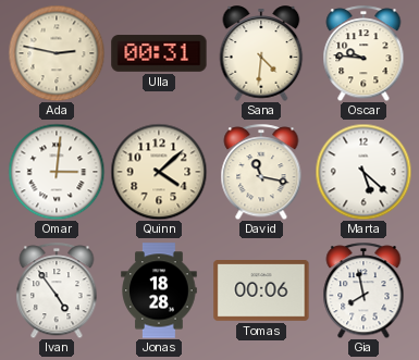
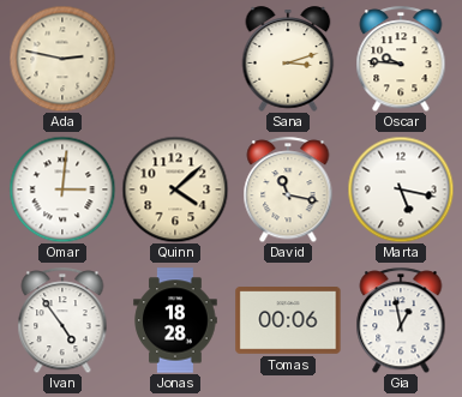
Ulla: 00:31 -> none
Sana: 4:31 -> 3:12
Marta: 5:22 -> 5:17
Gia: 7:58 -> 12:58
